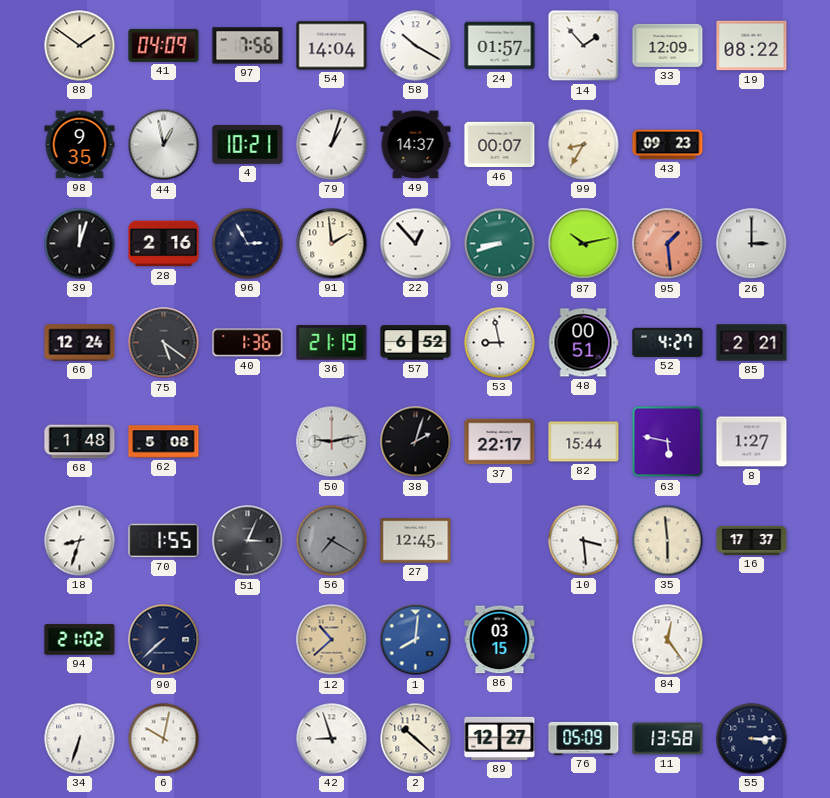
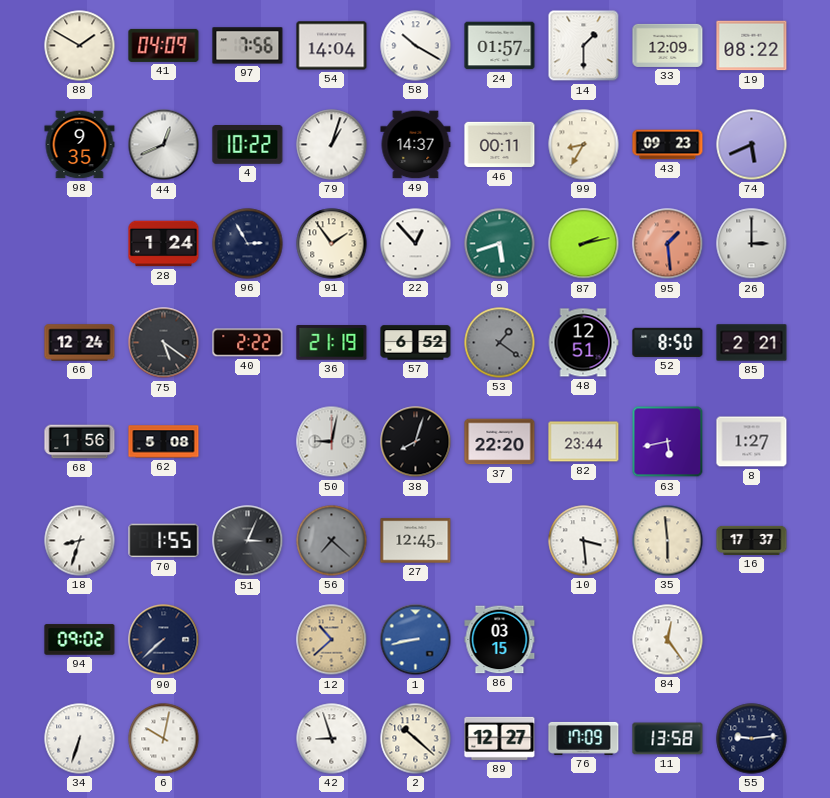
88: 1:51 -> 1:50
14: 1:53 -> 1:30
44: 12:58 -> 12:41
4: 10:21 -> 10:22
46: 00:07 -> 00:11
74: none -> 5:41
39: 12:03 -> none
28: 2:16 -> 1:24
91: 1:59 -> 1:54
9: 8:42 -> 5:42
87: 10:13 -> 2:13
40: 1:36 -> 2:22
53: 8:58 -> 1:21
53 dial: white -> grey
48: 00:51 -> 12:51
52: 4:27 -> 8:50
68: 1:48 -> 1:56
50: 9:13 -> 9:02
38: 2:03 -> 8:03
37: 22:17 -> 22:20
82: 15:44 -> 23:44
63: 5:47 -> 5:43
56: 7:20 -> 7:22
94: 21:02 -> 09:02
1: 8:01 -> 8:43
76: 05:09 -> 17:09
55: 3:15 -> 9:14
